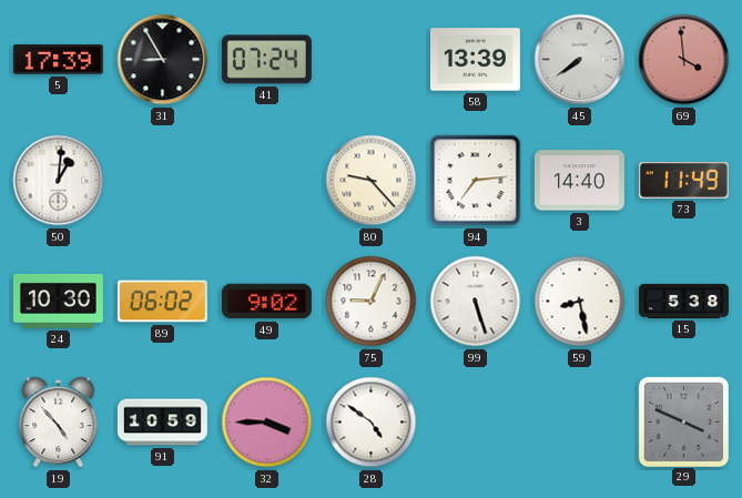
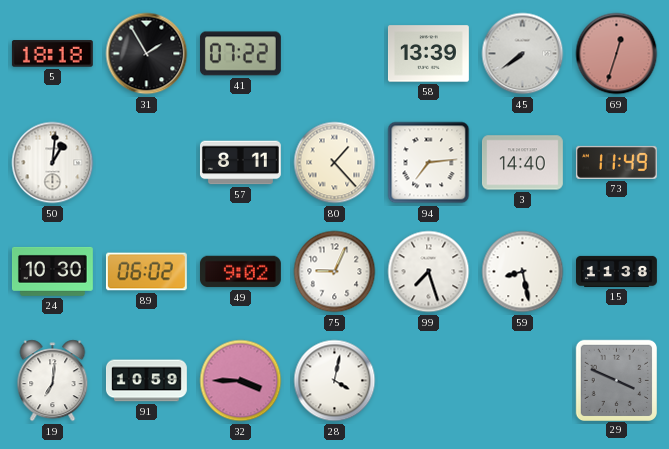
5: 17:39 -> 18:18
31: 8:55 -> 1:55
41: 07:24 -> 07:22
69: 3:59 -> 12:33
57: none -> 8:11
80: 9:23 -> 1:23
99: 5:27 -> 7:27
15: 5:38 -> 11:38
19: 4:53 -> 7:01
28: 4:51 -> 4:02
